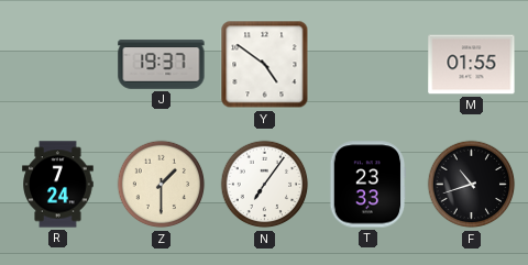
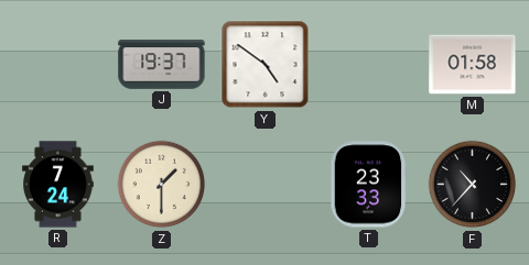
M: 01:55 -> 01:58
N: 7:06 -> none
F: 10:42 -> 10:37
